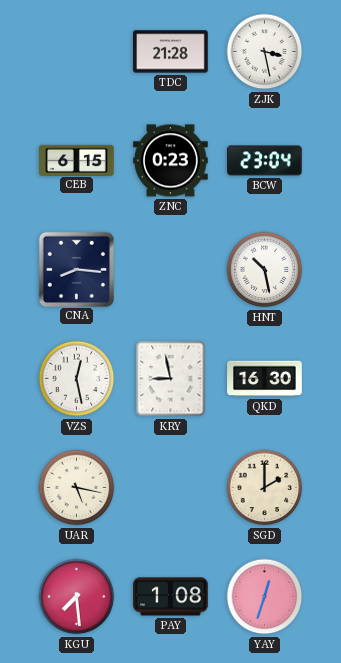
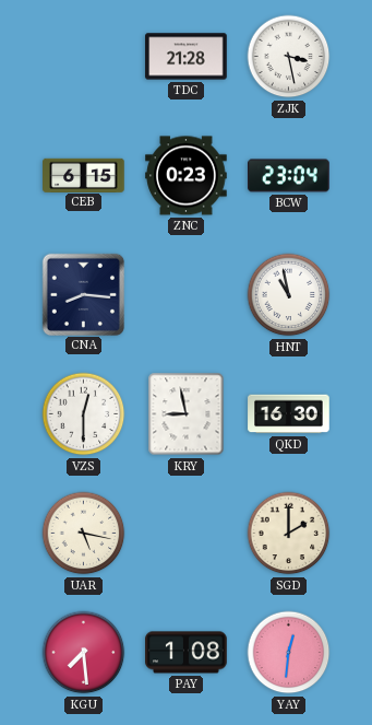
HNT: 10:28 -> 10:58
VZS: 12:28 -> 12:30
YAY: 12:33 -> 12:31
